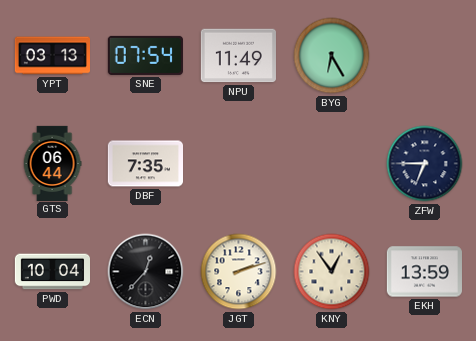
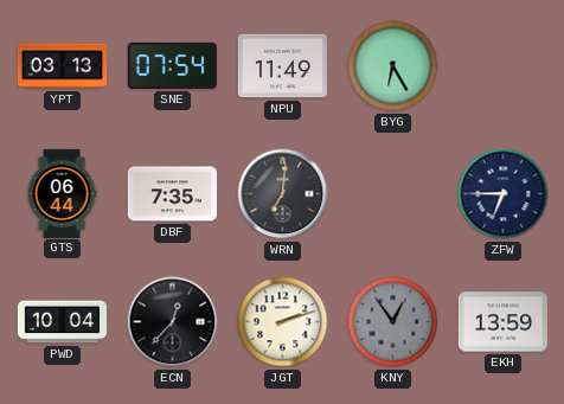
WRN: none -> 7:01
KNY dial: cream -> grey
